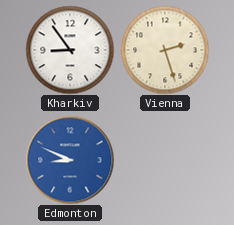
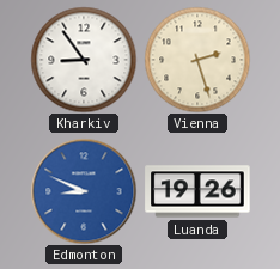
Luanda: none -> 19:26
